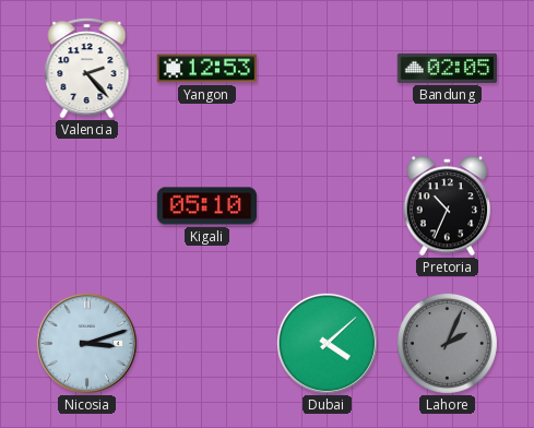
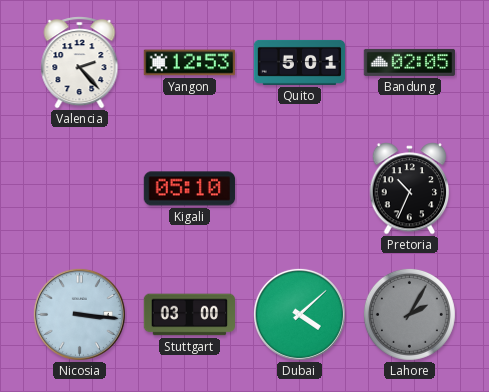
Quito: none -> 5:01
Nicosia: 3:12 -> 3:16
Stuttgart: none -> 03:00
Lahore: 2:04 -> 2:05
